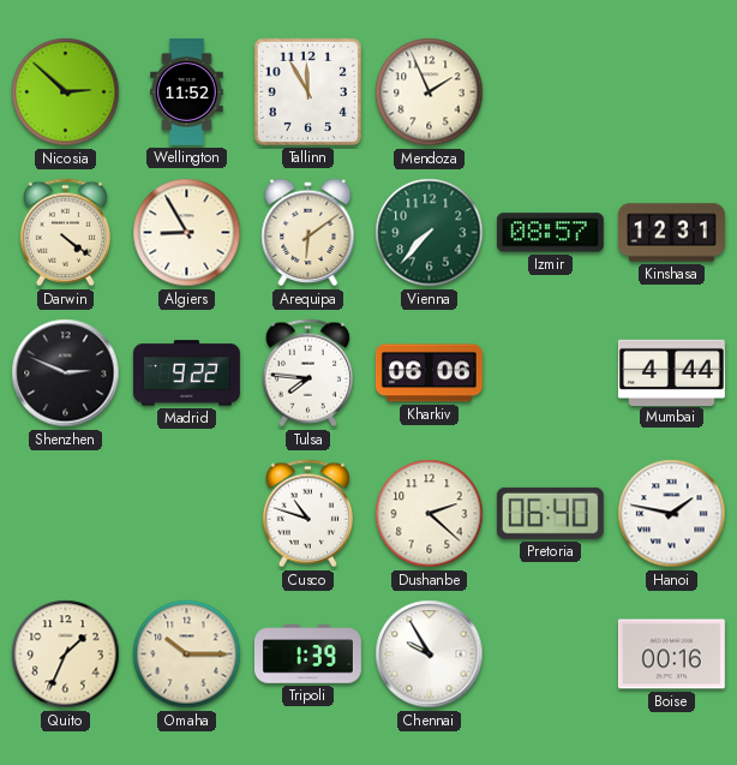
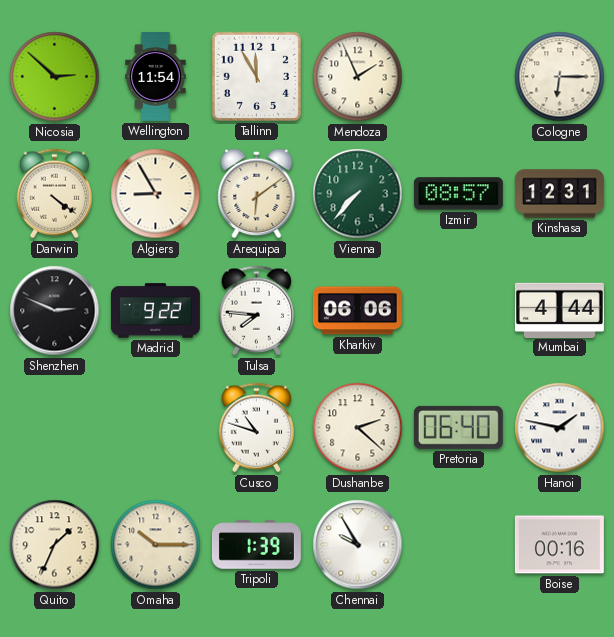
Wellington: 11:52 -> 11:54
Cologne: none -> 6:15
